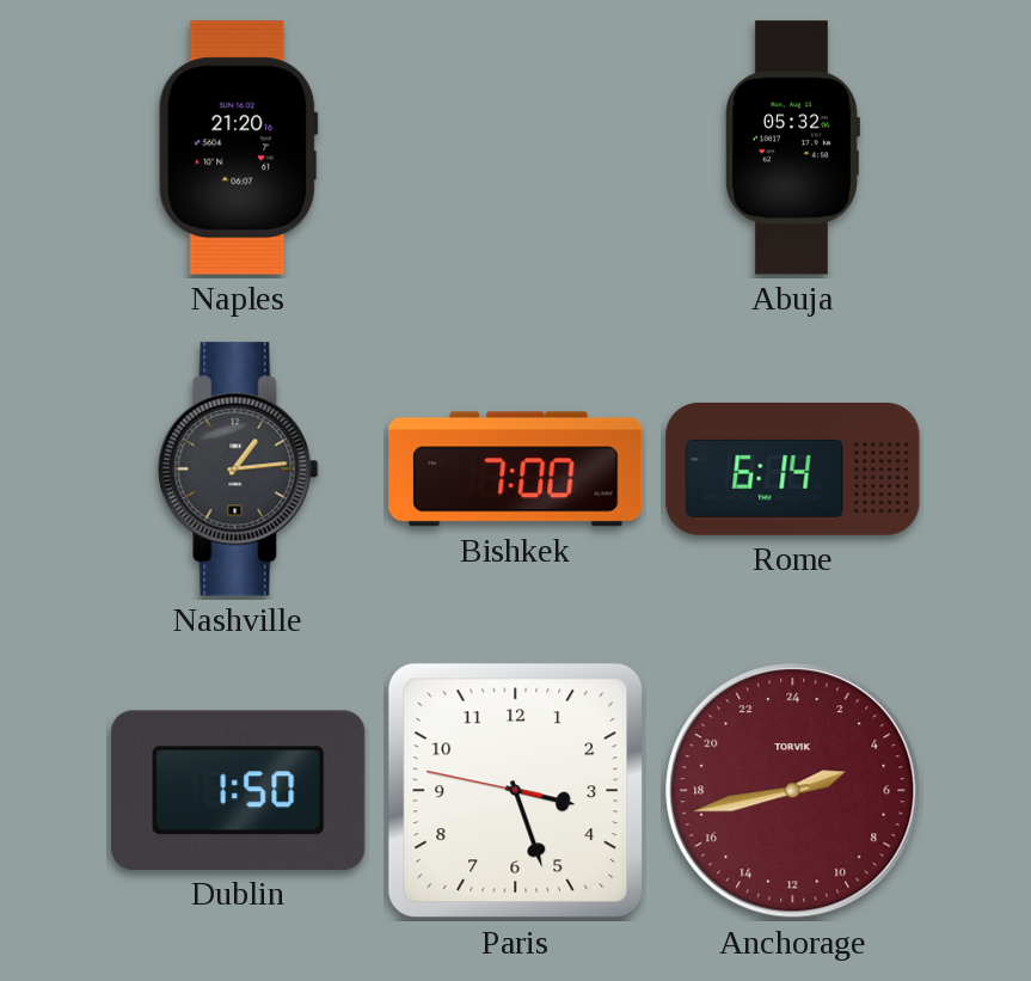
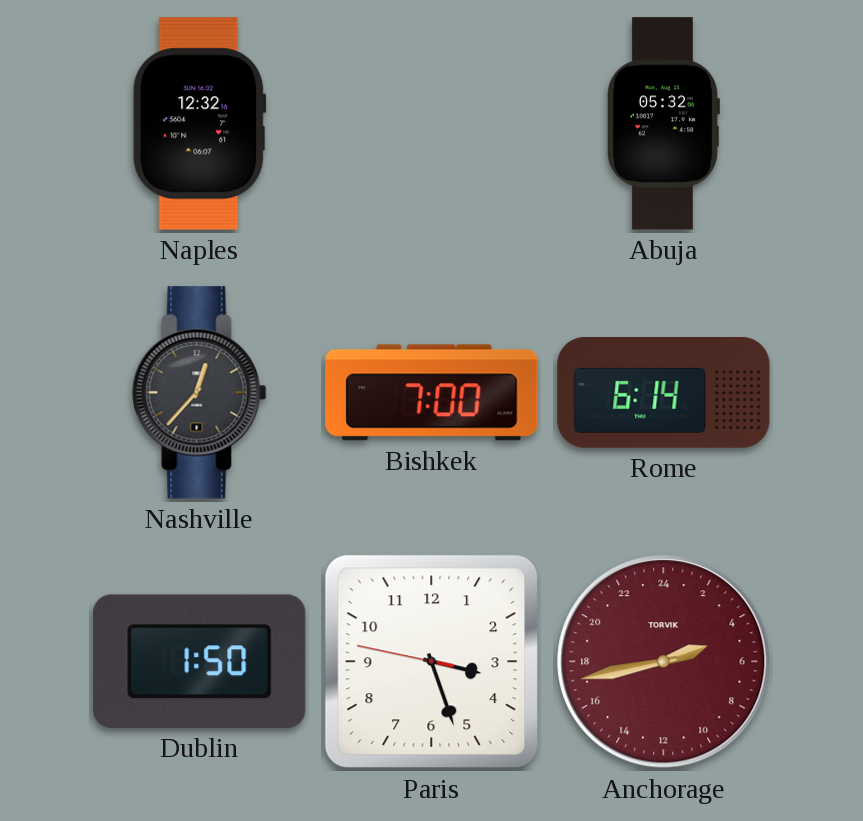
Naples: 21:20 -> 12:32
Nashville: 1:14 -> 12:37
